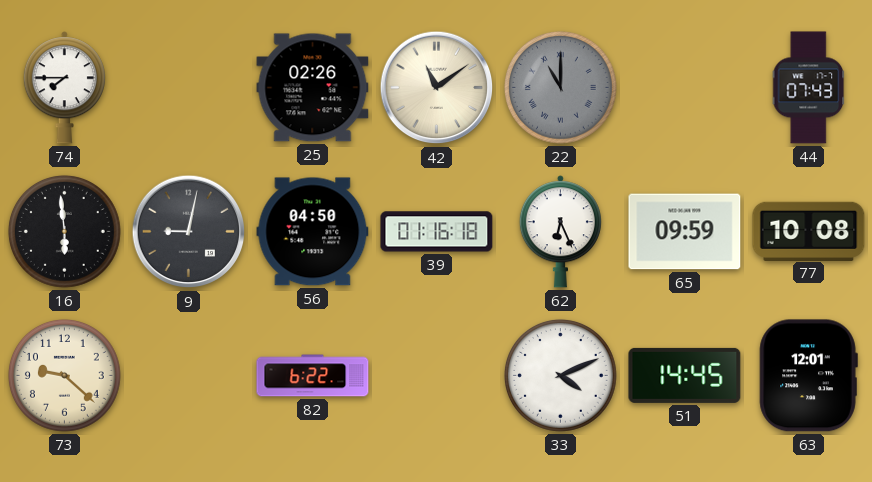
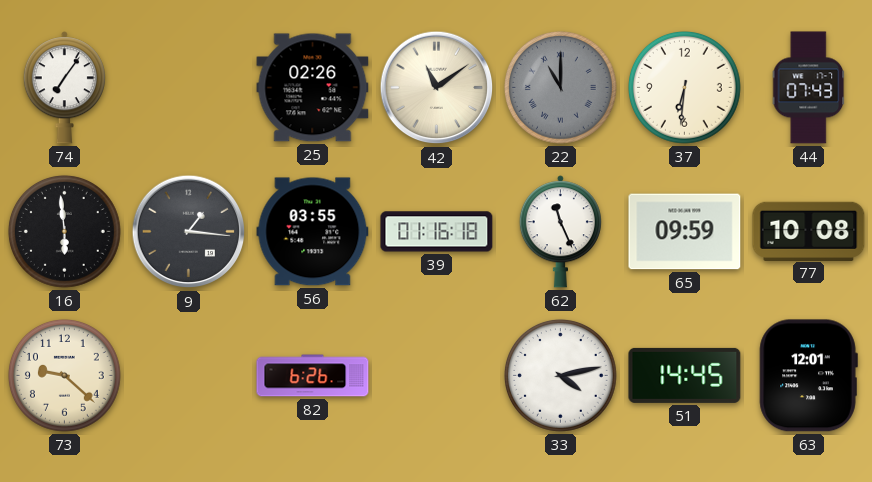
74: 7:45 -> 7:06
37: none -> 6:31
9: 9:02 -> 1:16
56: 04:50 -> 03:55
62: 6:26 -> 11:26
82: 6:22 -> 6:26
33: 4:11 -> 4:13
